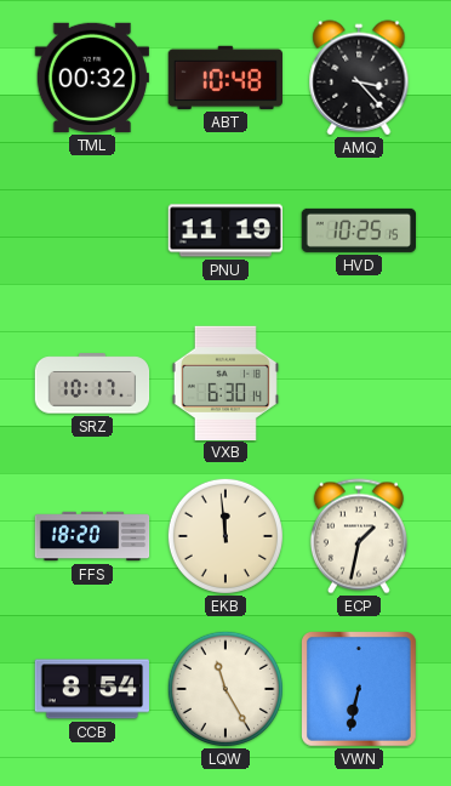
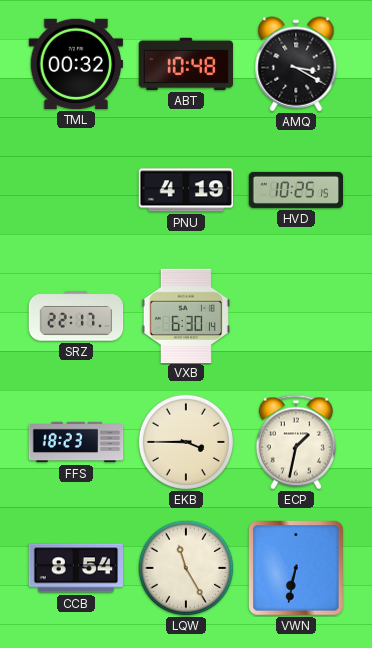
AMQ: 3:23 -> 3:20
PNU: 11:19 -> 4:19
SRZ: 10:17 -> 22:17
FFS: 18:20 -> 18:23
EKB: 11:59 -> 3:45
